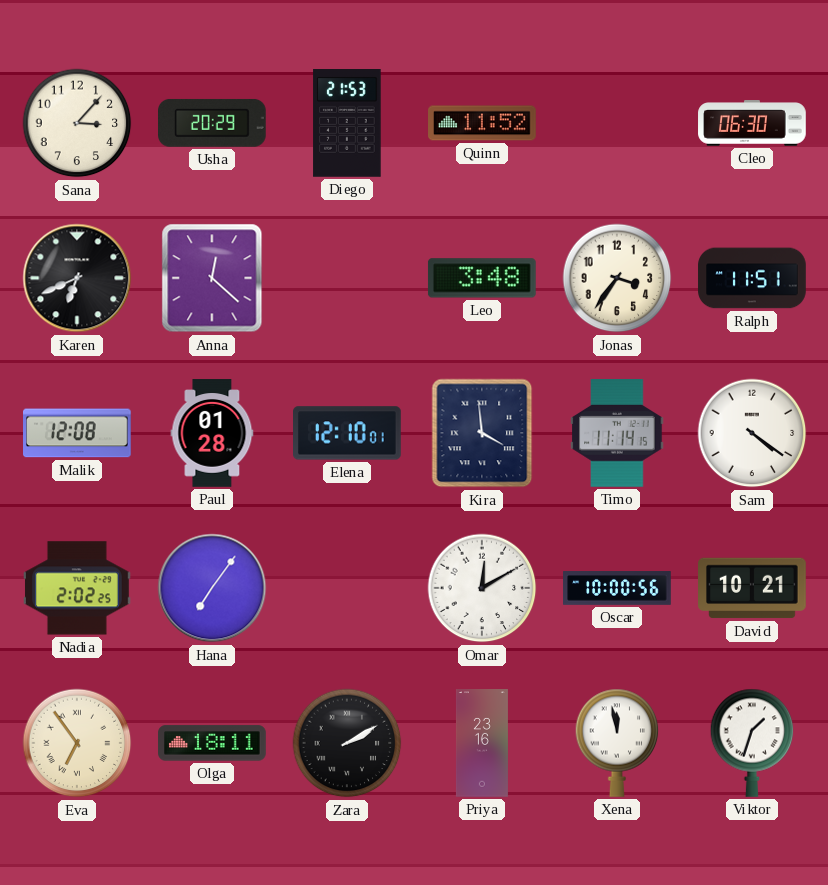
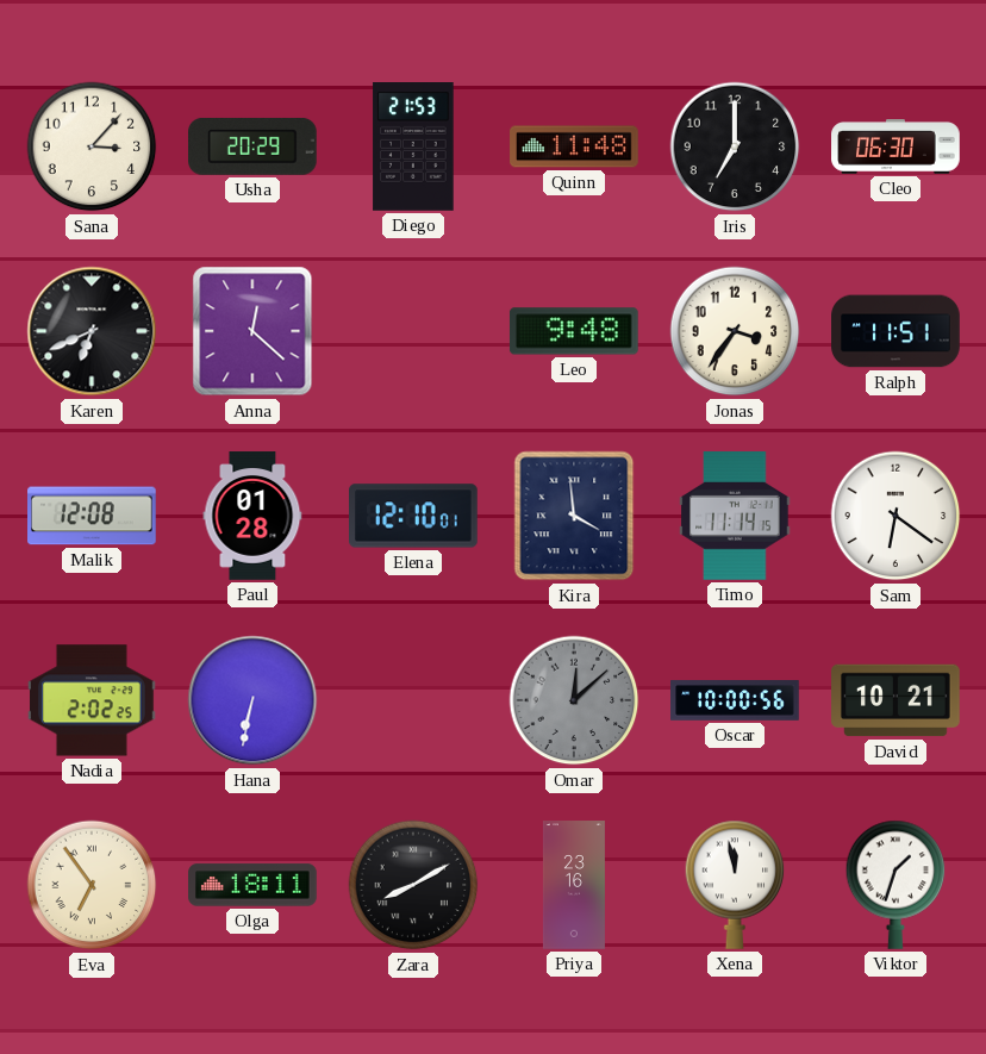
Quinn: 11:52 -> 11:48
Iris: none -> 7:00
Leo: 3:48 -> 9:48
Sam: 4:21 -> 6:21
Hana: 7:06 -> 6:32
Omar: 12:10 -> 12:08
Omar dial: white -> grey
Zara: 2:10 -> 8:10
